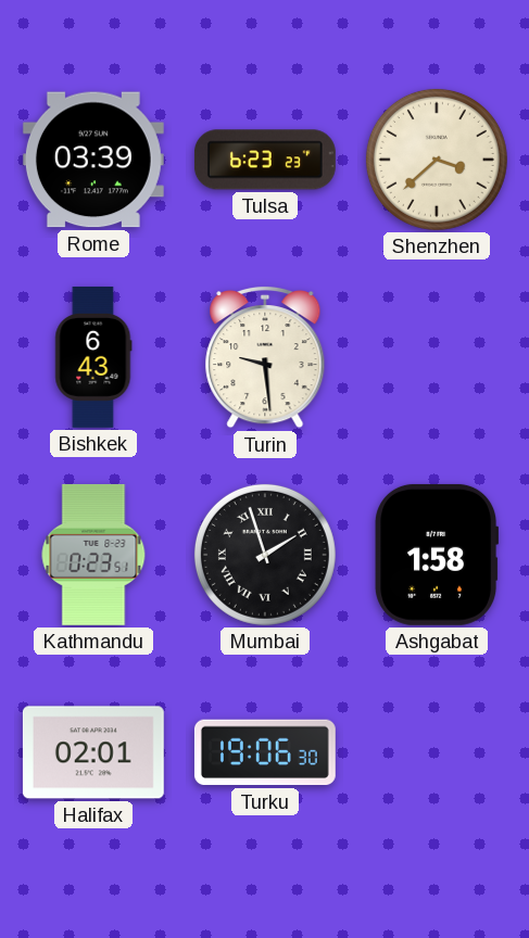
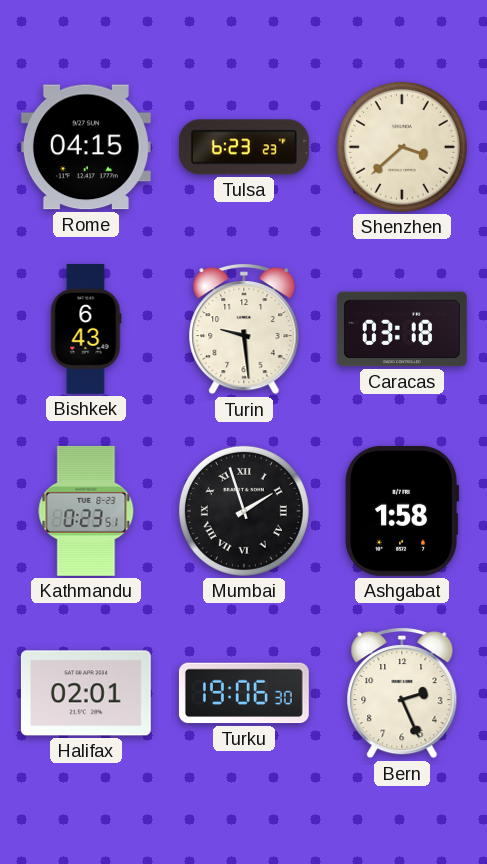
Rome: 03:39 -> 04:15
Caracas: none -> 03:18
Bern: none -> 2:26
